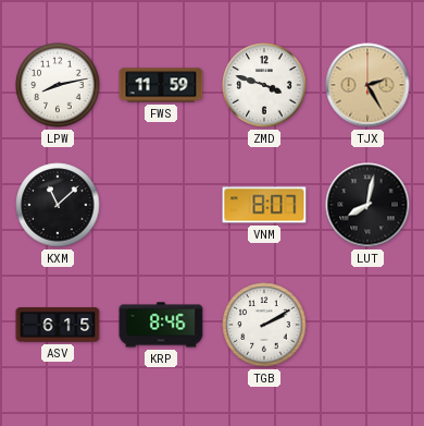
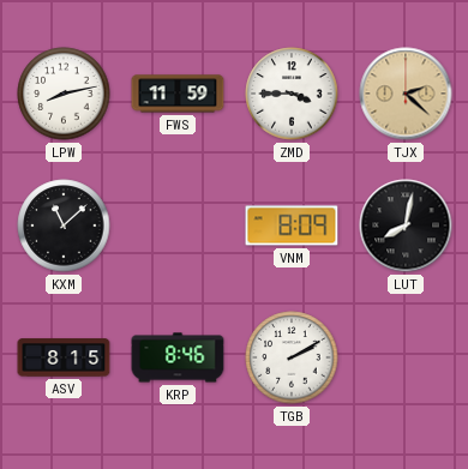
ZMD: 3:48 -> 3:45
TJX: 2:25 -> 2:22
VNM: 8:07 -> 8:09
ASV: 6:15 -> 8:15
